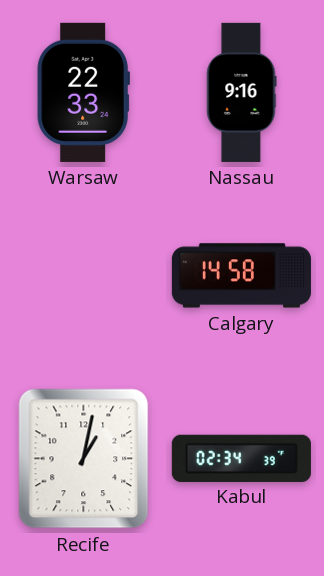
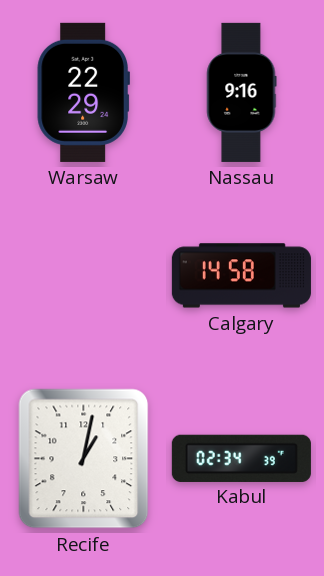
Warsaw: 22:33 -> 22:29
